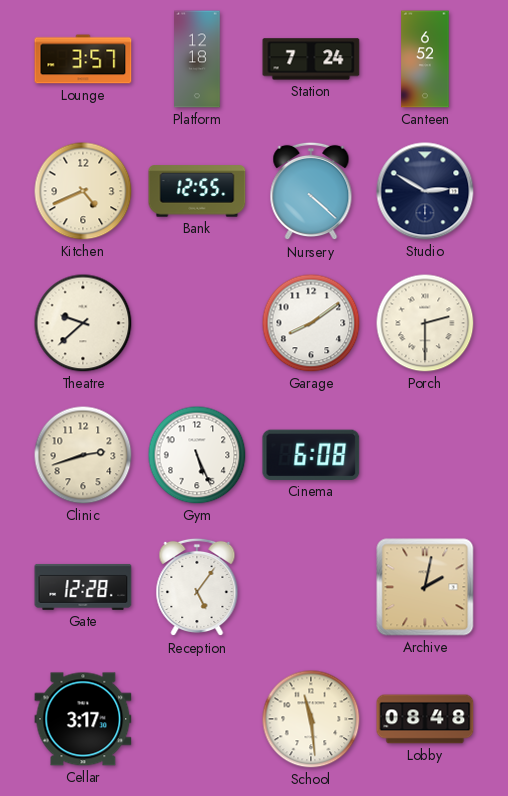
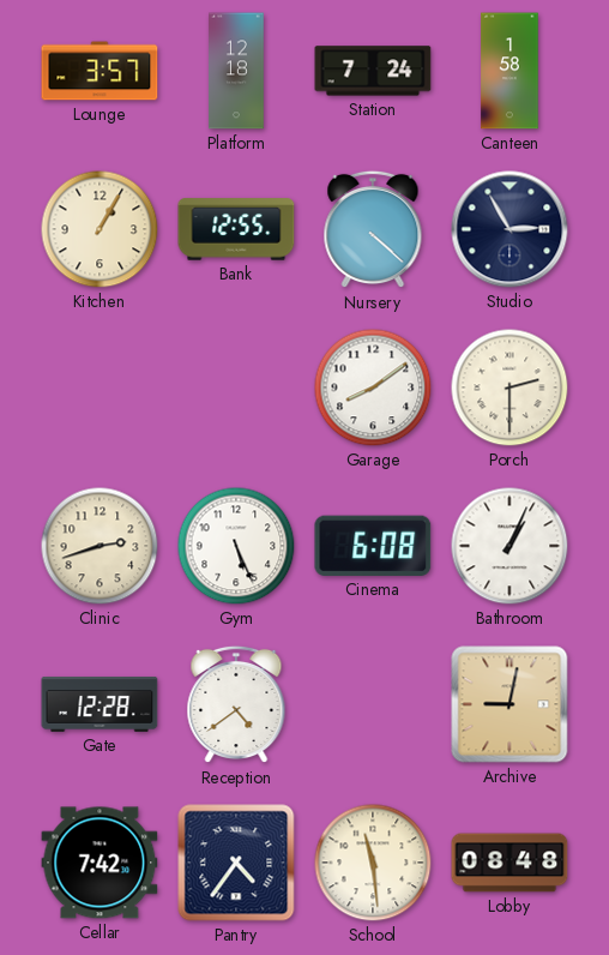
Canteen: 6:52 -> 1:58
Kitchen: 4:41 -> 1:05
Studio: 2:50 -> 2:55
Theatre: 9:38 -> none
Bathroom: none -> 1:04
Reception: 5:06 -> 4:39
Archive: 2:02 -> 9:02
Cellar: 3:17 -> 7:42
Pantry: none -> 4:36
